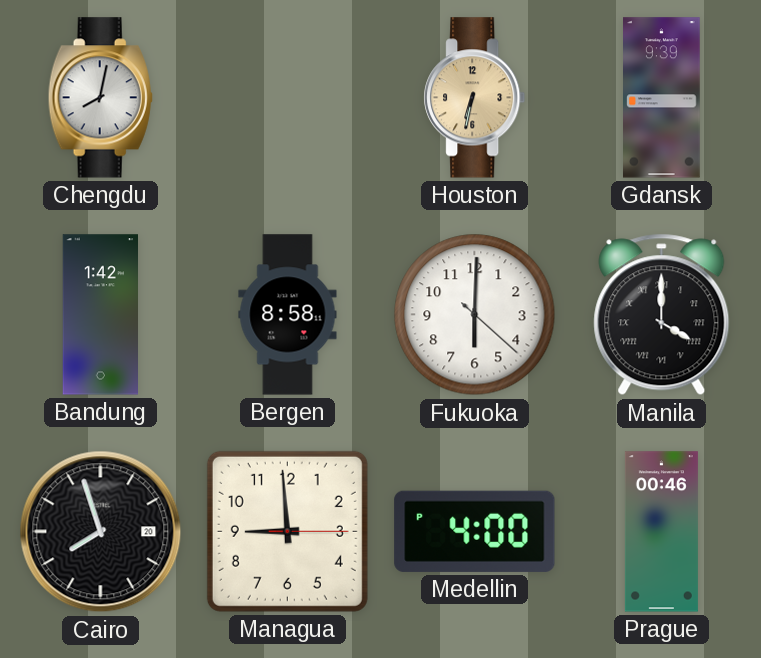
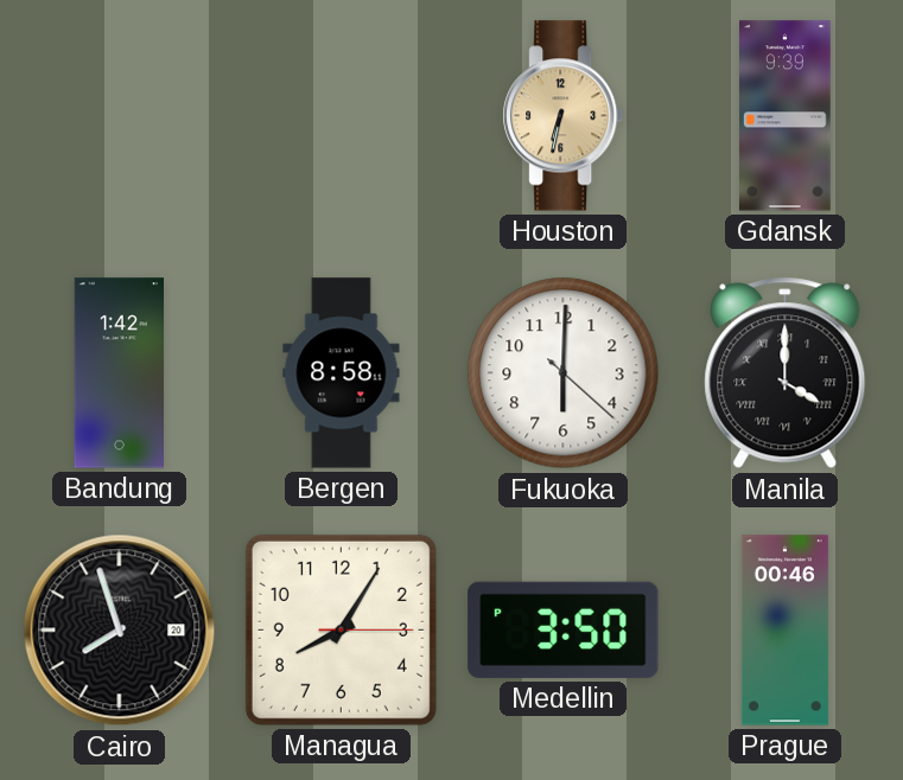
Chengdu: 8:02 -> none
Managua: 8:59 -> 8:05
Medellin: 4:00 -> 3:50
